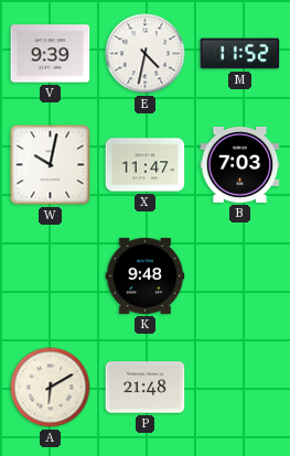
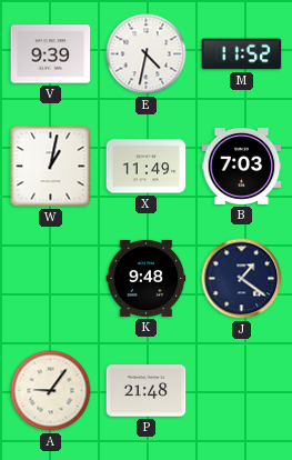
W: 10:02 -> 1:02
X: 11:47 -> 11:49
J: none -> 1:21
A: 6:10 -> 9:06
